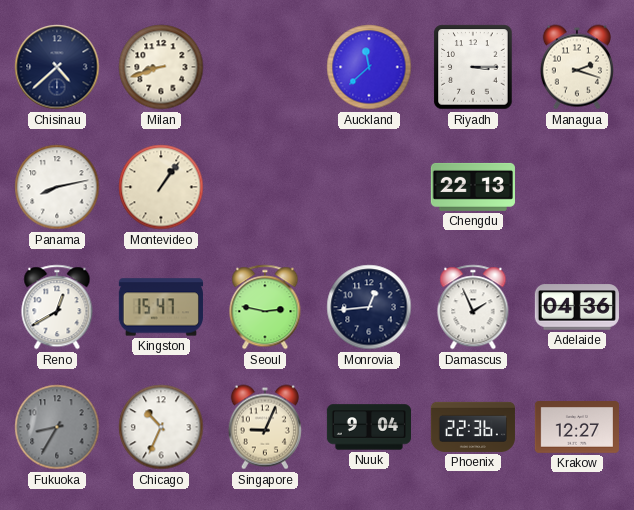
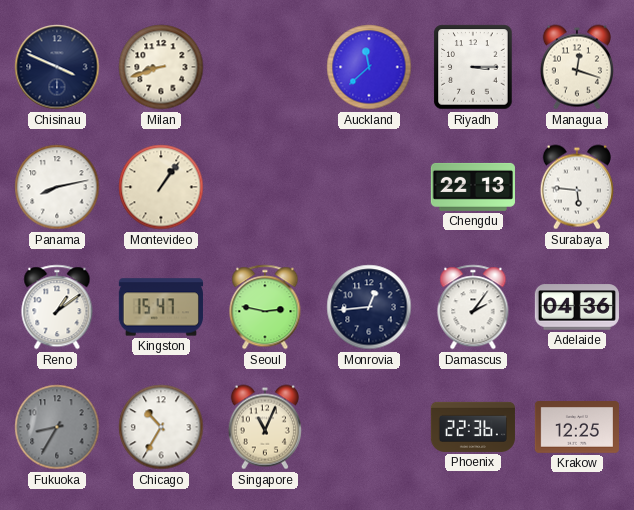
Chisinau: 4:38 -> 3:49
Managua: 2:18 -> 12:18
Surabaya: none -> 5:46
Reno: 12:40 -> 1:09
Damascus: 1:56 -> 2:06
Chicago: 10:34 -> 10:35
Singapore: 9:04 -> 11:04
Nuuk: 9:04 -> none
Krakow: 12:27 -> 12:25
